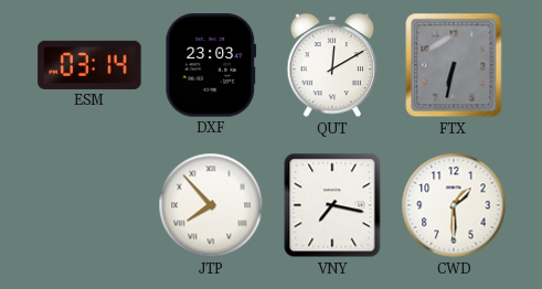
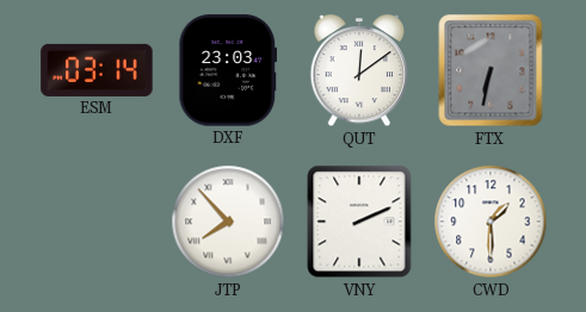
QUT: 12:10 -> 12:09
VNY: 7:17 -> 2:11
